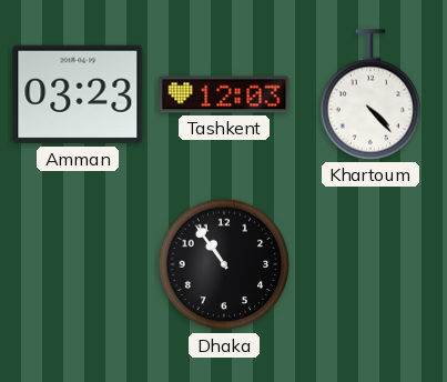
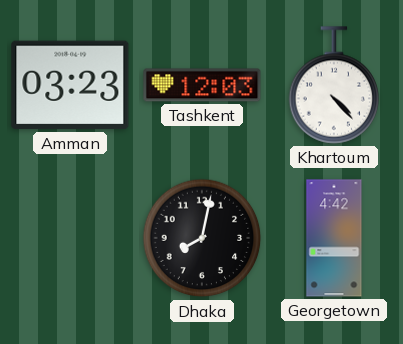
Dhaka: 10:54 -> 8:02
Georgetown: none -> 4:42
